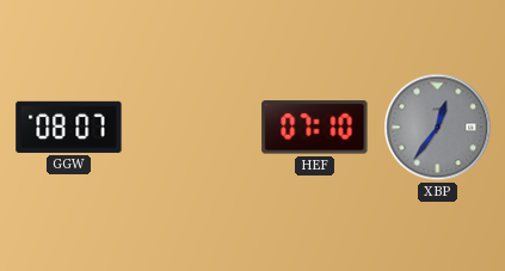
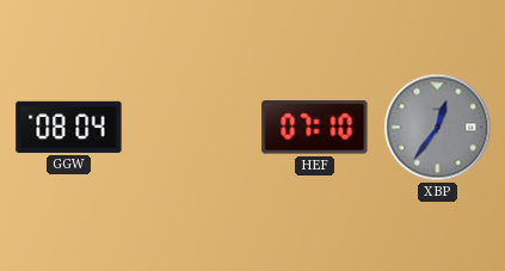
GGW: 08:07 -> 08:04
